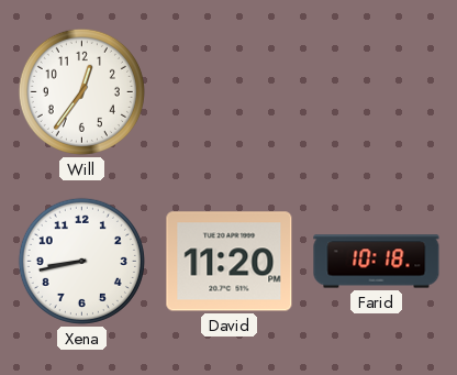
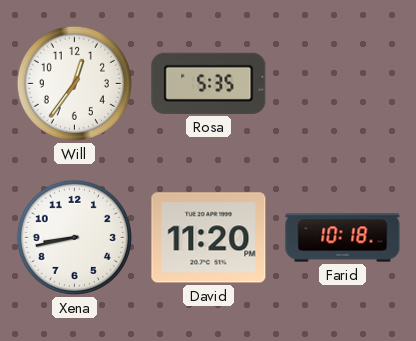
Rosa: none -> 5:35
